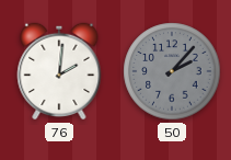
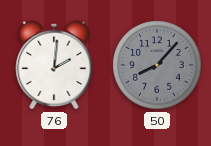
50: 2:07 -> 8:07
